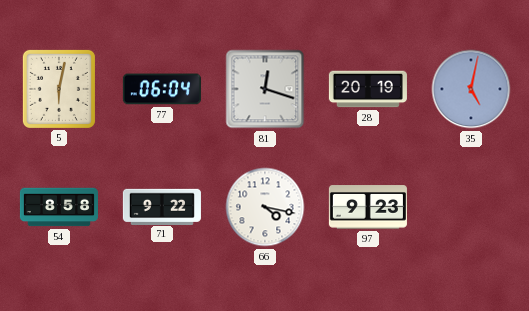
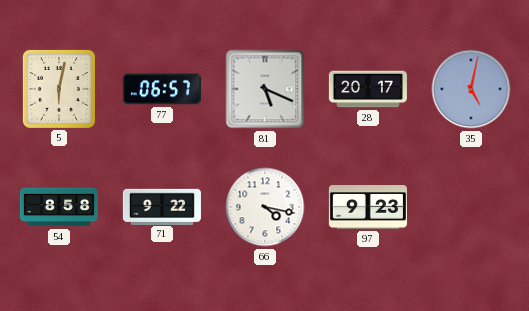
77: 06:04 -> 06:57
81: 12:18 -> 5:19
28: 20:19 -> 20:17
